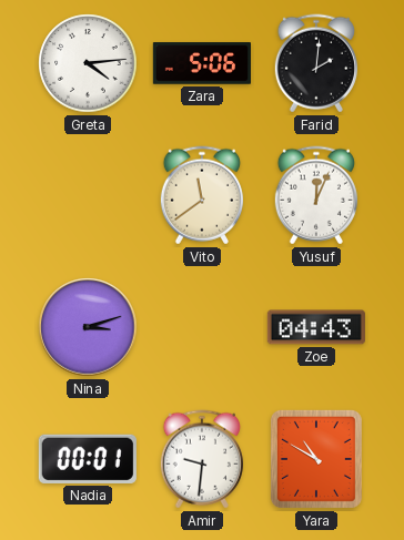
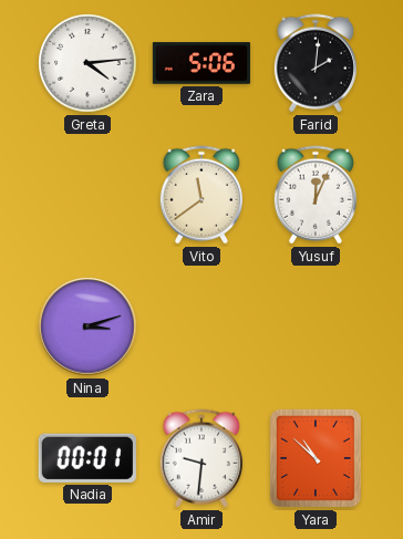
Zoe: 04:43 -> none
Yara: 10:50 -> 10:52
